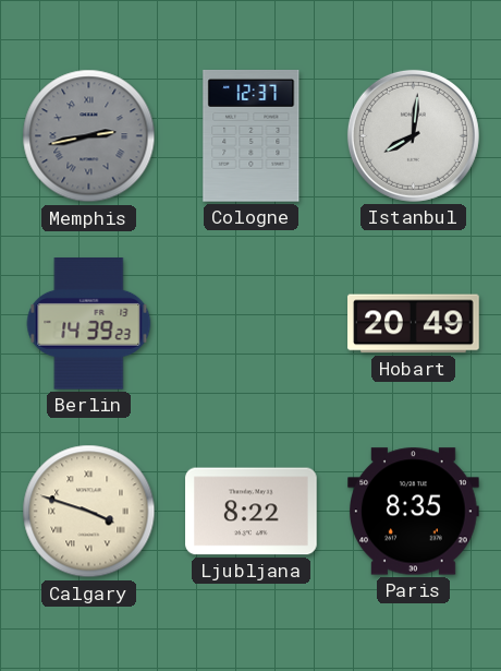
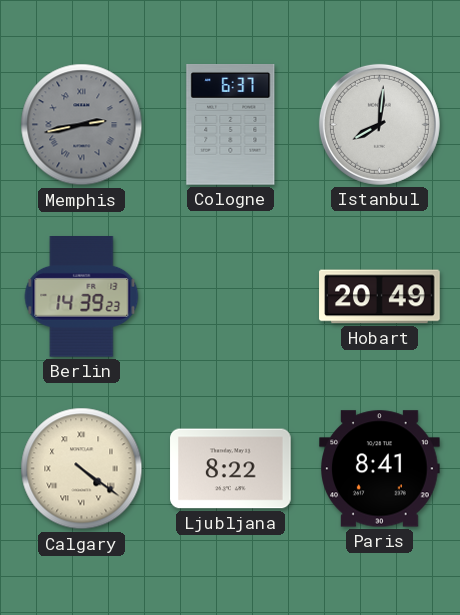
Cologne: 12:37 -> 6:37
Calgary: 3:48 -> 4:21
Paris: 8:35 -> 8:41
